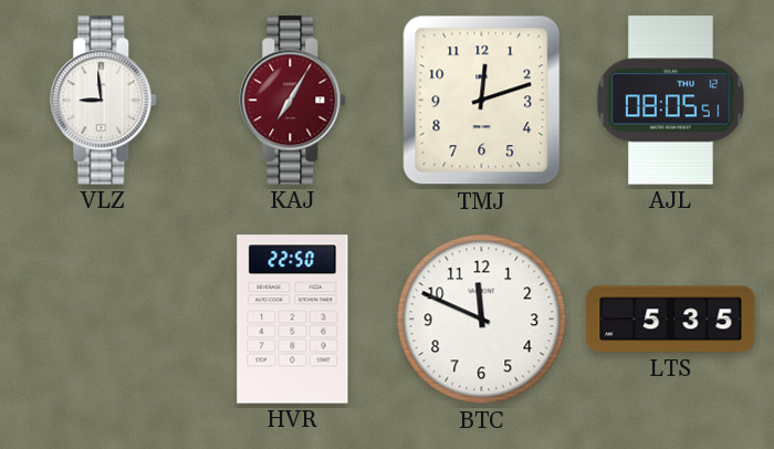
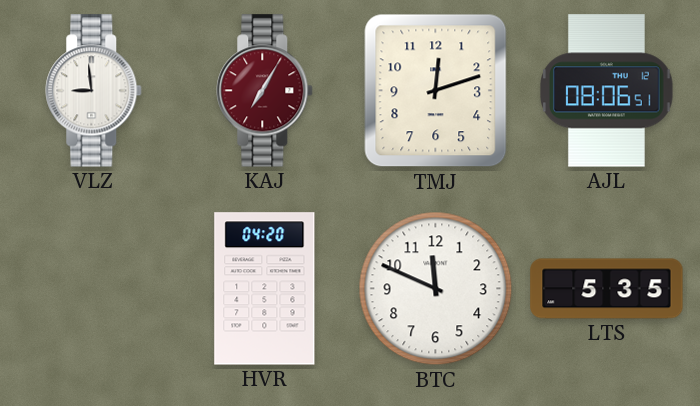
AJL: 08:05 -> 08:06
HVR: 22:50 -> 04:20
